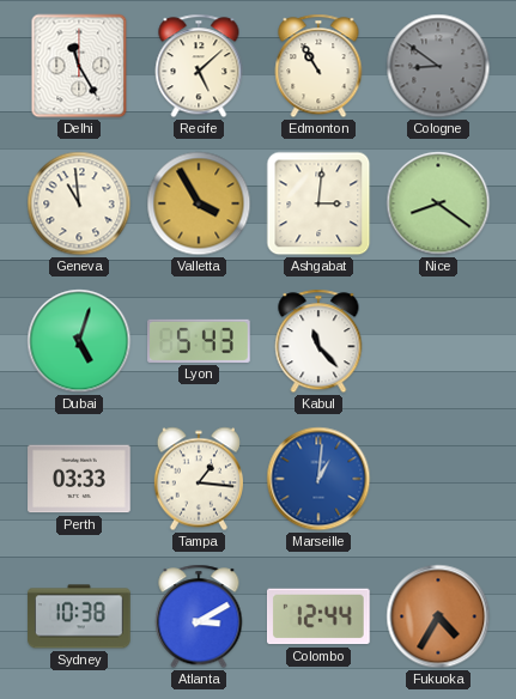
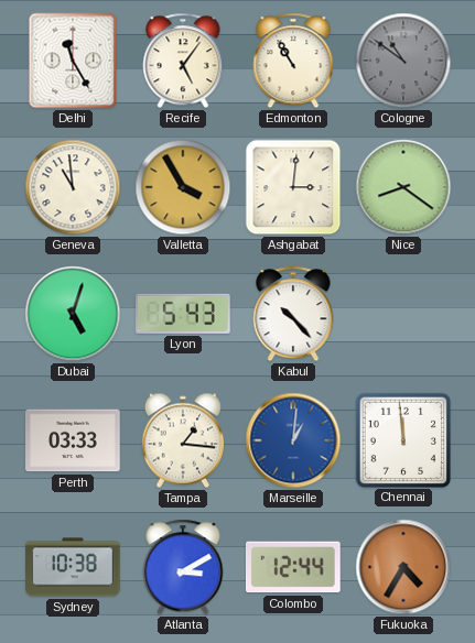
Recife: 5:08 -> 5:06
Cologne: 8:51 -> 10:51
Kabul: 11:23 -> 10:23
Chennai: none -> 11:59
